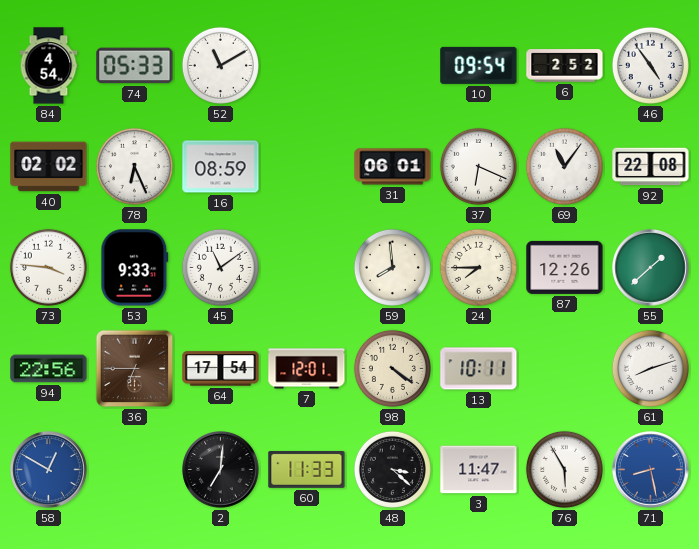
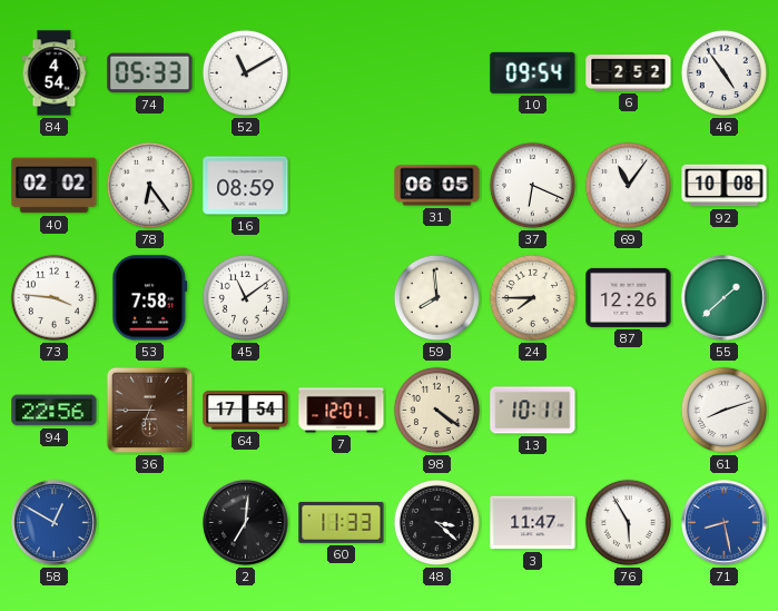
78: 6:26 -> 6:24
31: 06:01 -> 06:05
92: 22:08 -> 10:08
53: 9:33 -> 7:58
